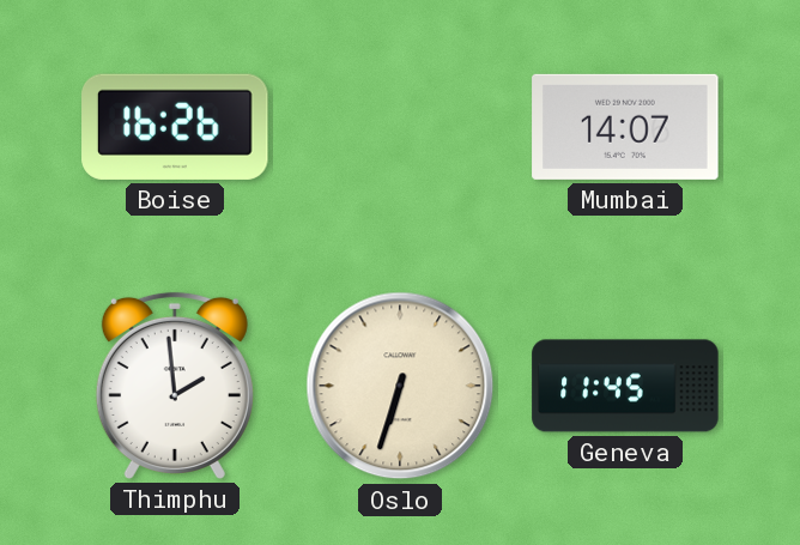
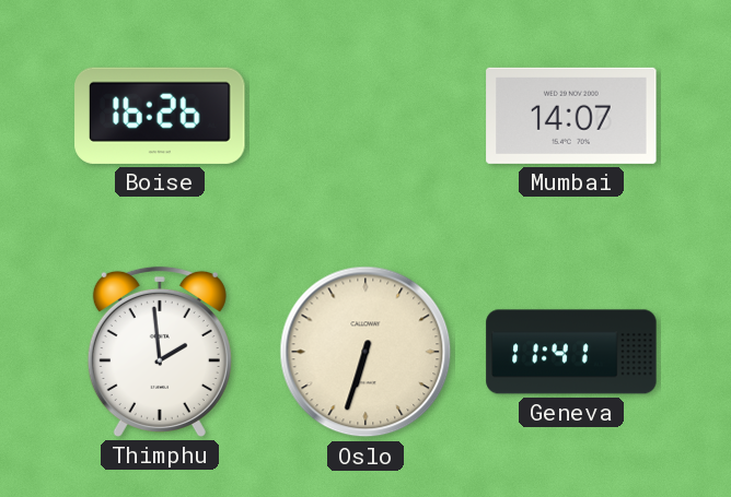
Geneva: 11:45 -> 11:41
